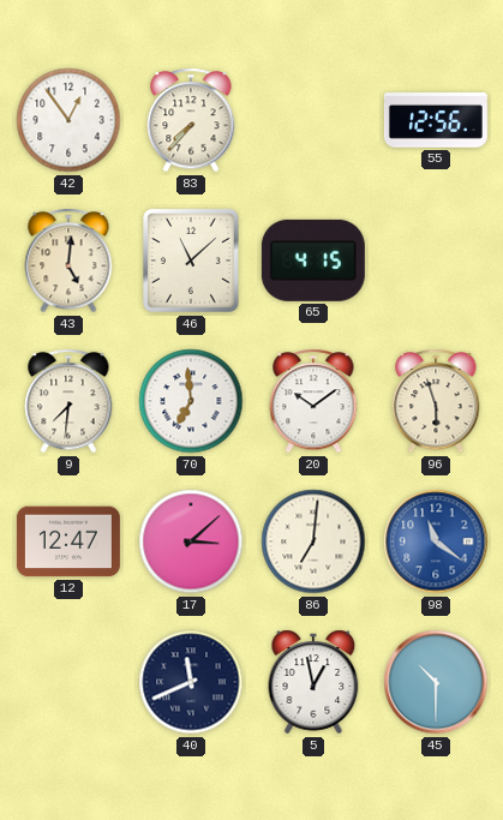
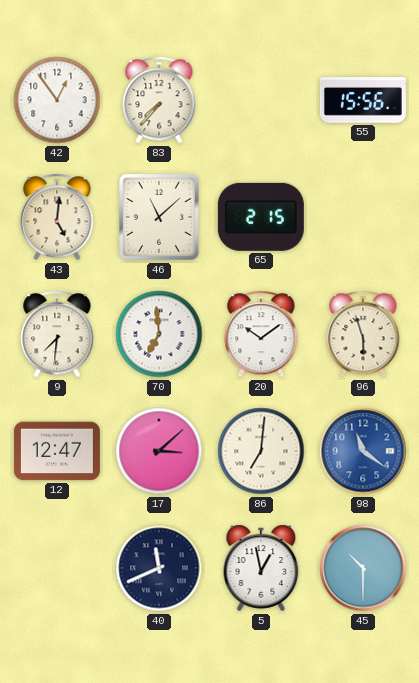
55: 12:56 -> 15:56
65: 4:15 -> 2:15
